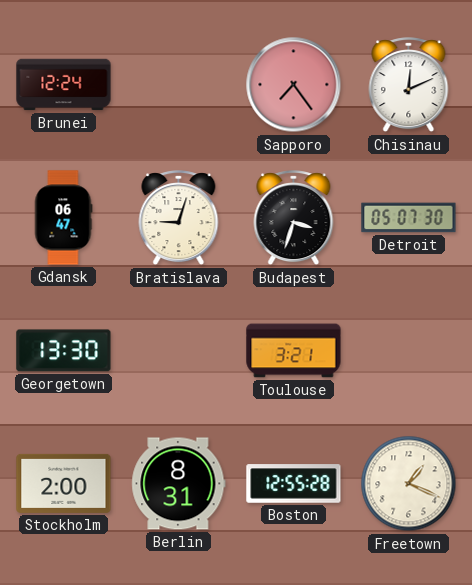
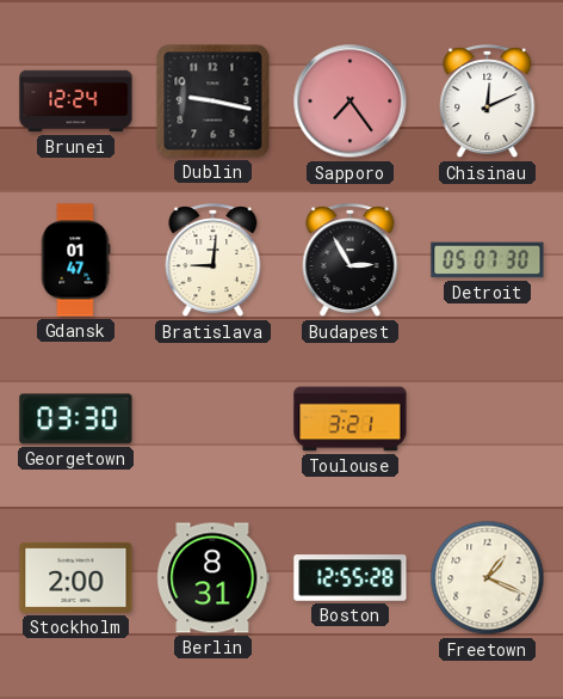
Dublin: none -> 9:17
Gdansk: 06:47 -> 01:47
Bratislava: 9:03 -> 9:01
Budapest: 3:33 -> 2:55
Georgetown: 13:30 -> 03:30
